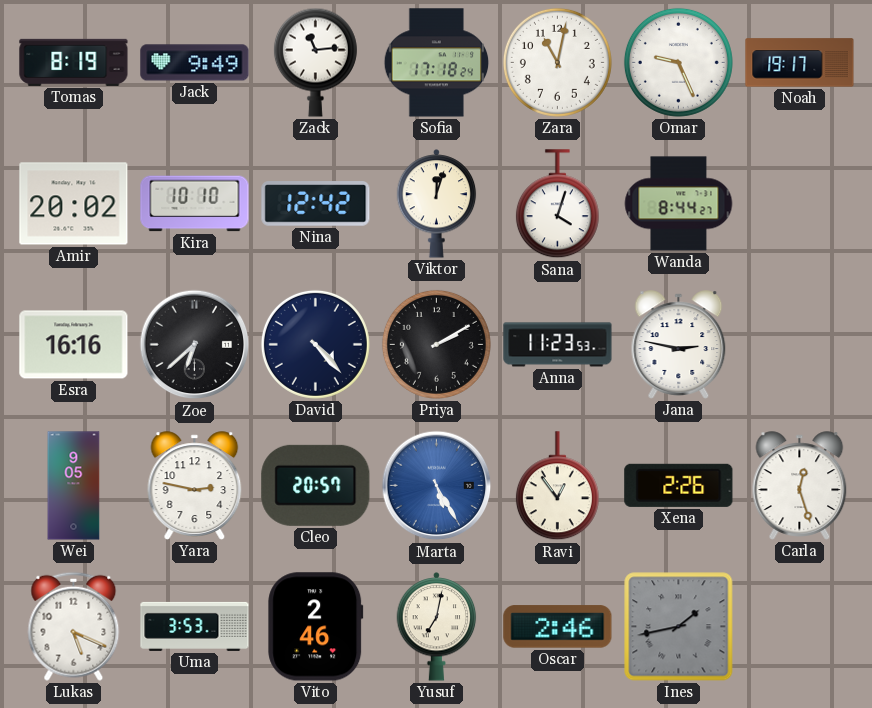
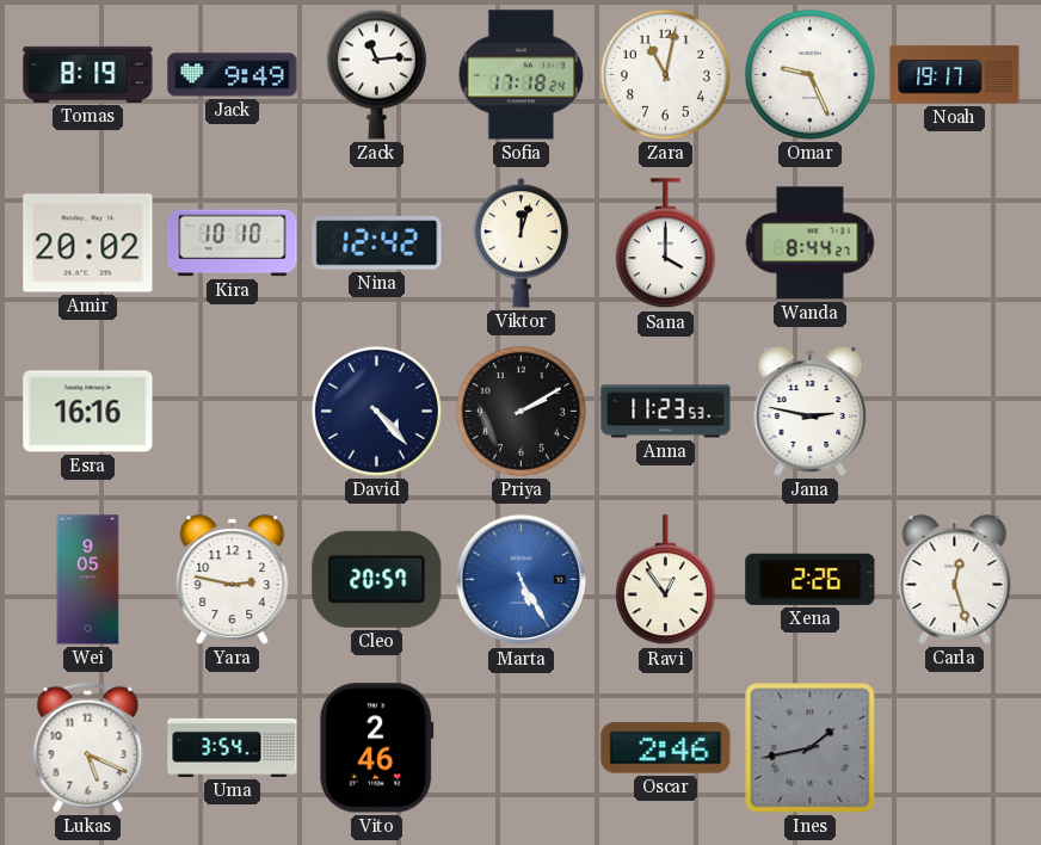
Sana: 4:03 -> 4:00
Zoe: 6:38 -> none
Uma: 3:53 -> 3:54
Yusuf: 7:02 -> none
